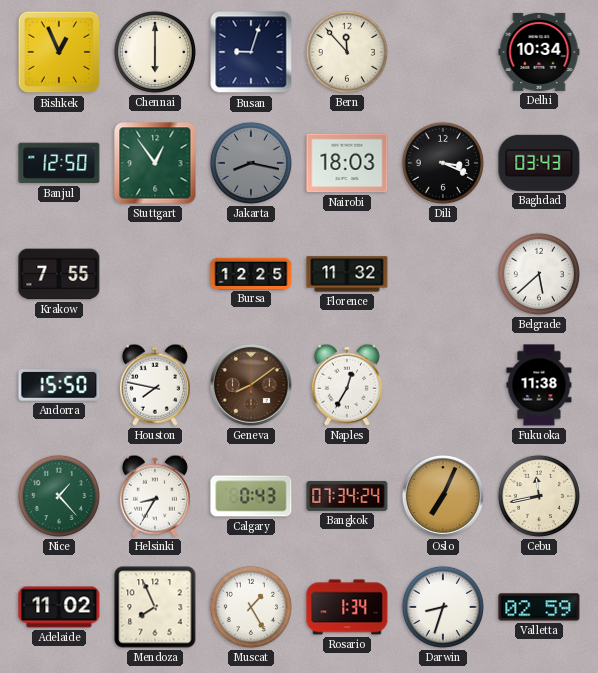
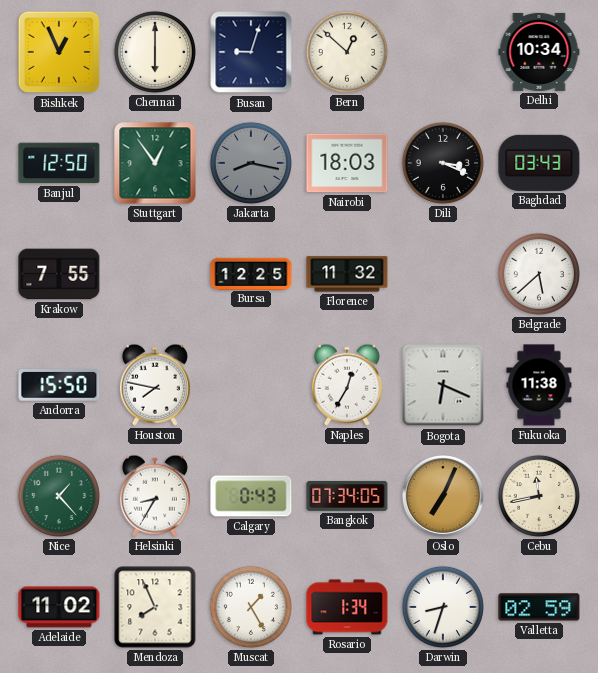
Bern: 11:53 -> 12:52
Geneva: 8:09 -> none
Bogota: none -> 6:19
Bangkok: 07:34:24 -> 07:34:05
